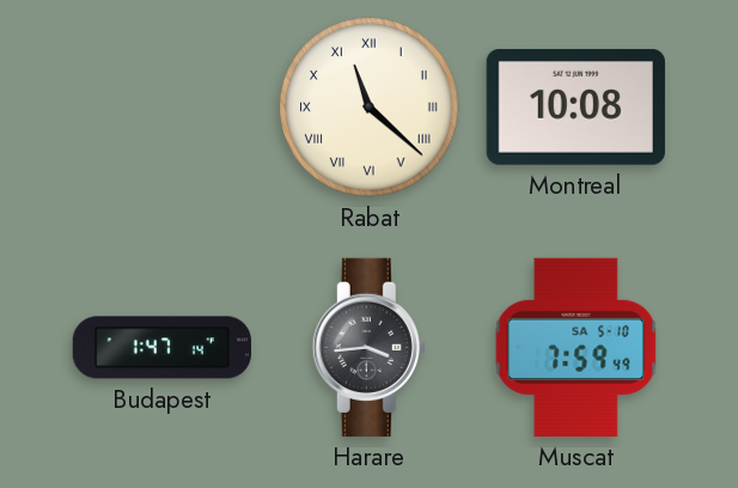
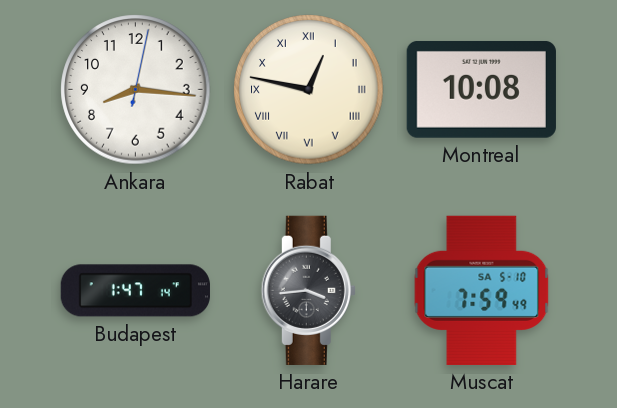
Ankara: none -> 8:16
Rabat: 11:22 -> 12:47
